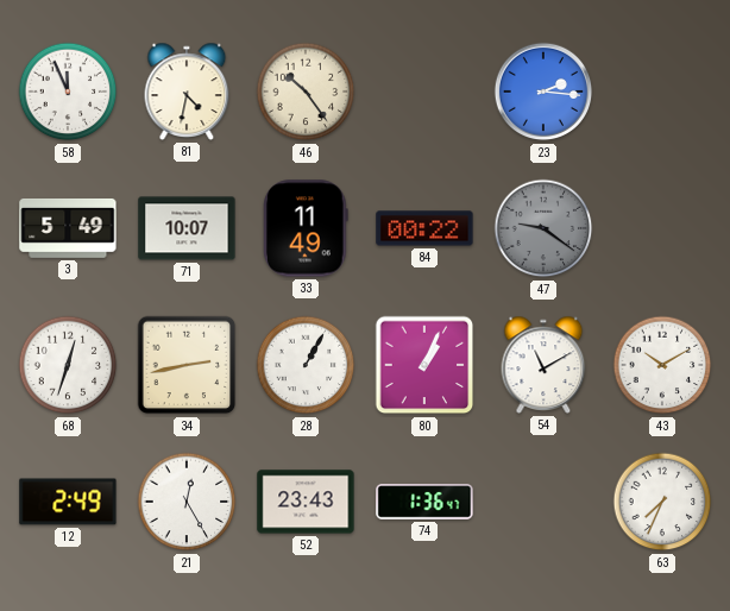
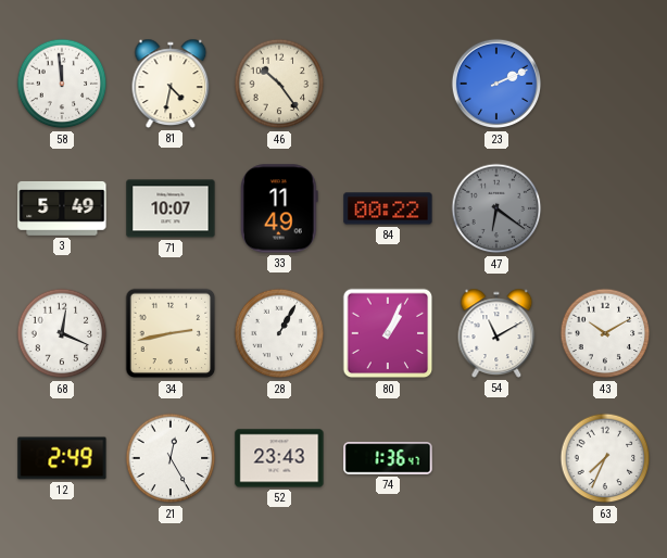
58: 11:56 -> 11:59
23: 2:16 -> 2:11
47: 9:21 -> 6:21
68: 12:33 -> 12:19
